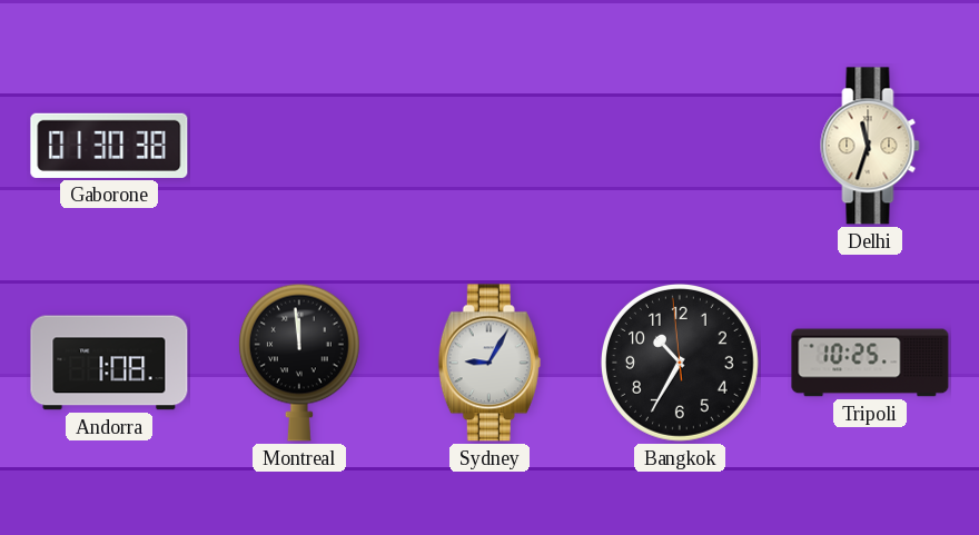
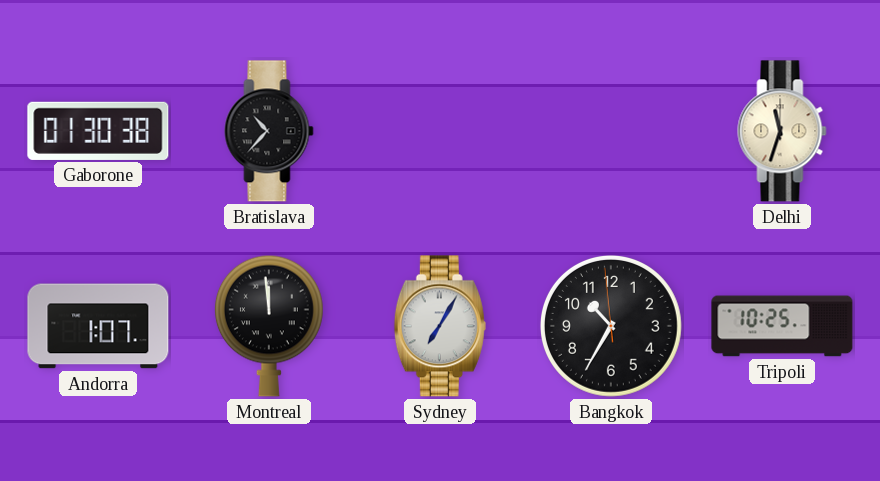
Bratislava: none -> 10:37
Andorra: 1:08 -> 1:07
Sydney: 9:05 -> 7:05
